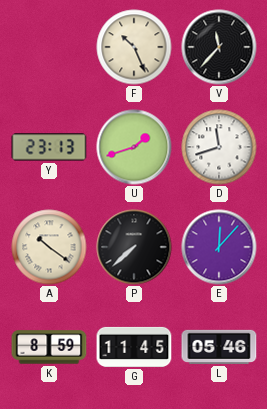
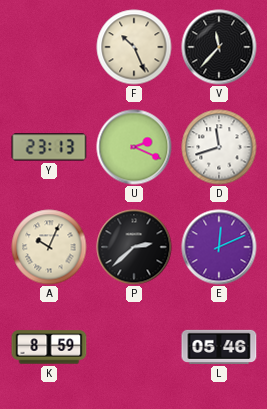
U: 1:42 -> 2:19
A: 10:21 -> 10:04
P: 7:38 -> 2:38
E: 12:07 -> 12:11
G: 11:45 -> none
